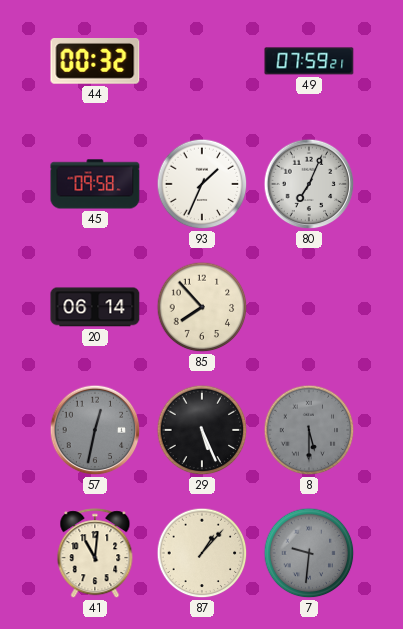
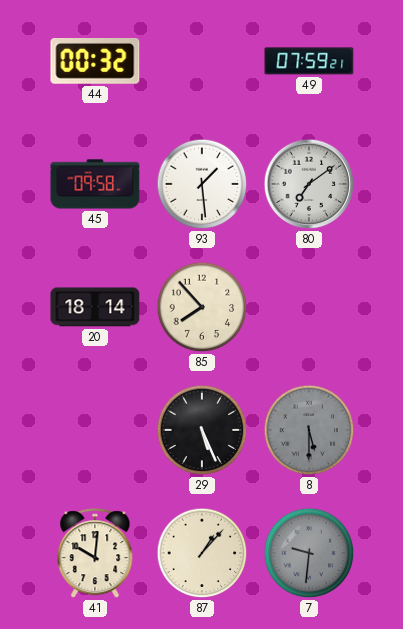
93: 1:34 -> 1:29
80: 7:04 -> 7:09
20: 06:14 -> 18:14
57: 12:32 -> none
41: 11:01 -> 10:01
